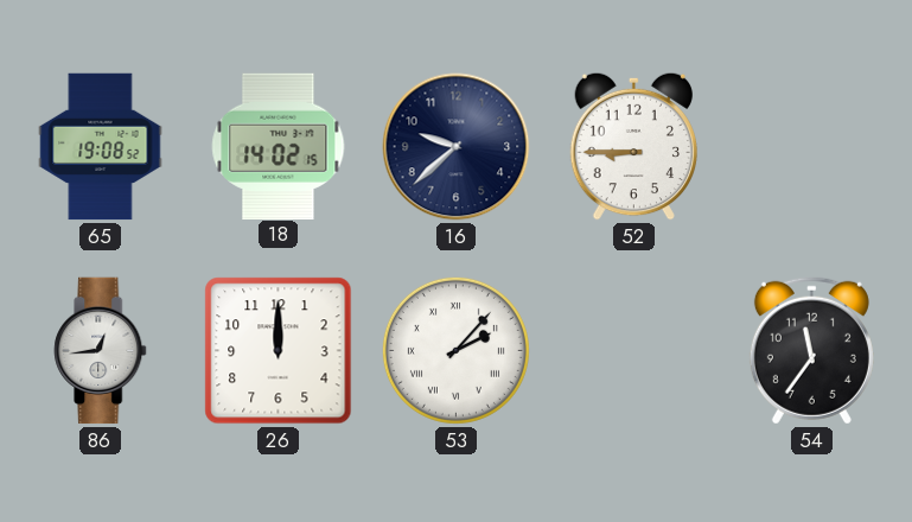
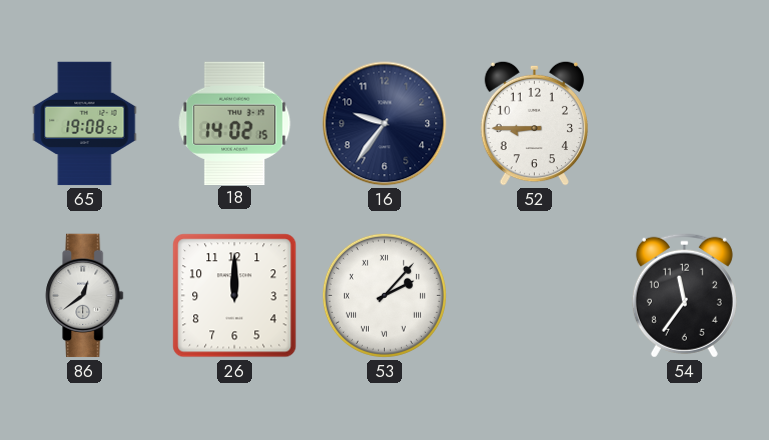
16: 9:38 -> 9:36
86: 12:44 -> 12:39
